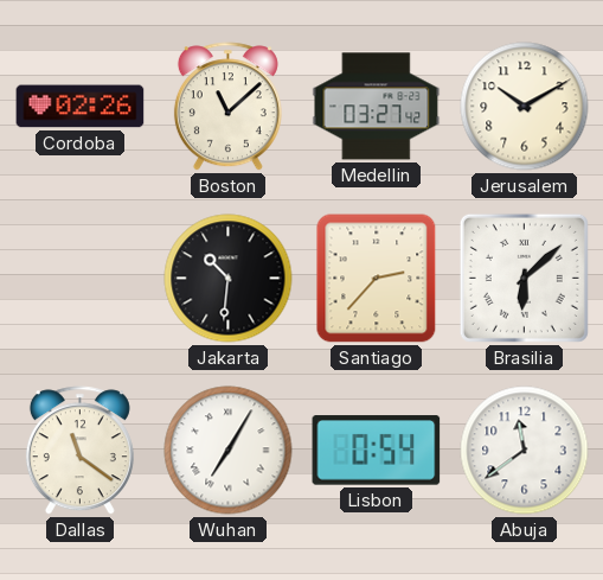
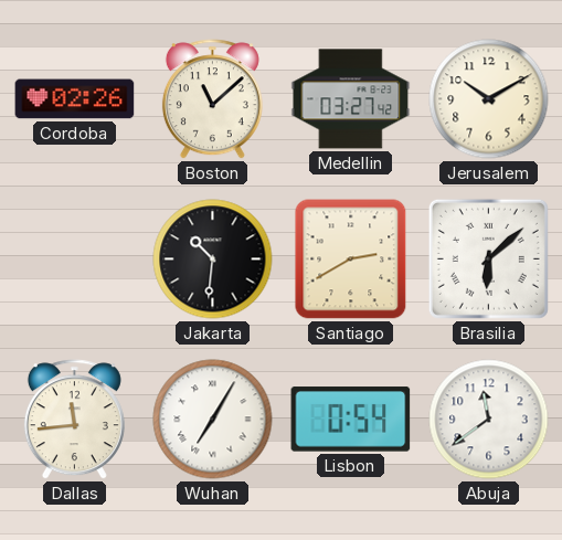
Santiago: 2:37 -> 2:40
Dallas: 11:21 -> 11:44
